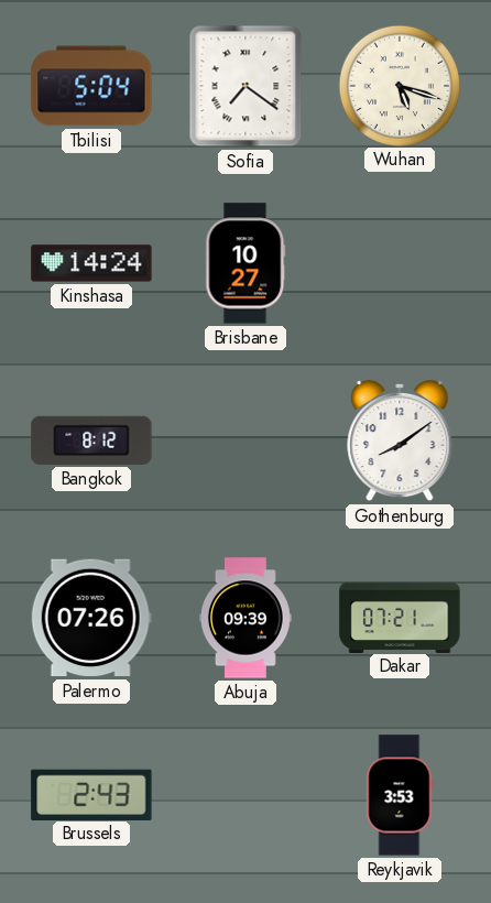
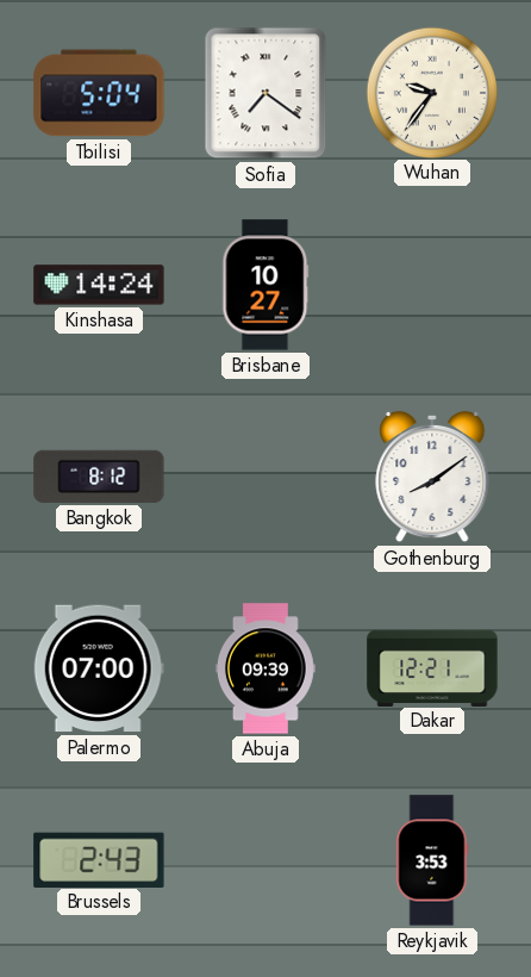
Wuhan: 5:18 -> 9:36
Palermo: 07:26 -> 07:00
Dakar: 07:21 -> 12:21
